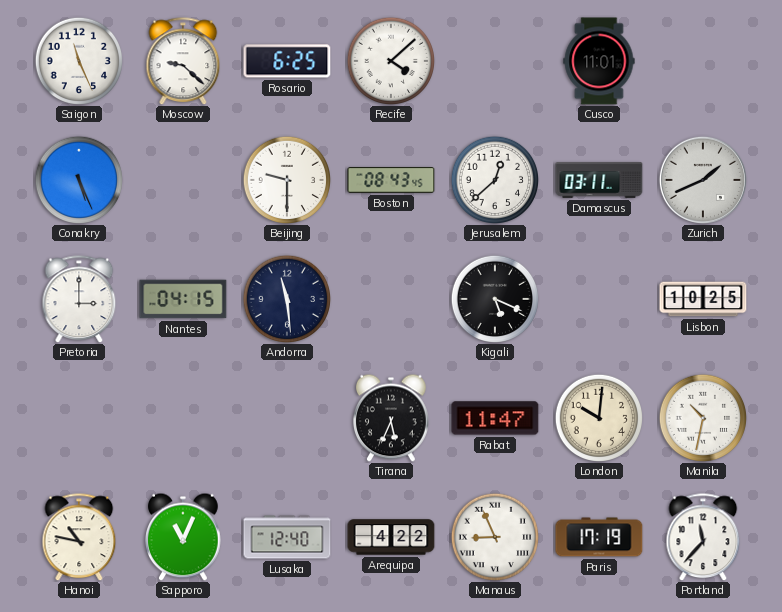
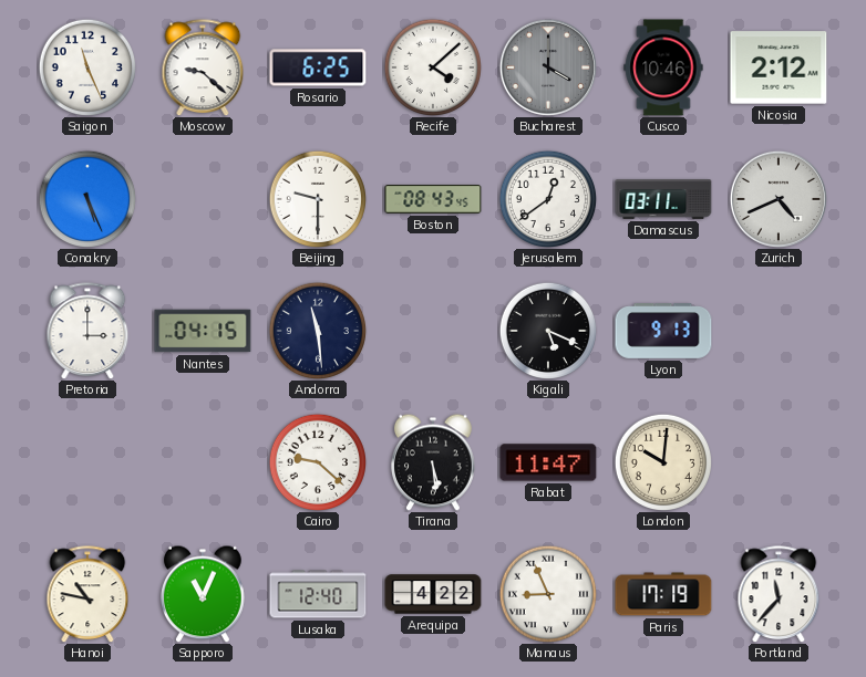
Bucharest: none -> 4:00
Cusco: 11:01 -> 10:46
Nicosia: none -> 2:12
Jerusalem: 12:38 -> 12:39
Zurich: 1:41 -> 4:41
Lyon: none -> 9:13
Lisbon: 10:25 -> none
Cairo: none -> 9:22
Tirana: 5:34 -> 5:29
Manila: 10:32 -> none
